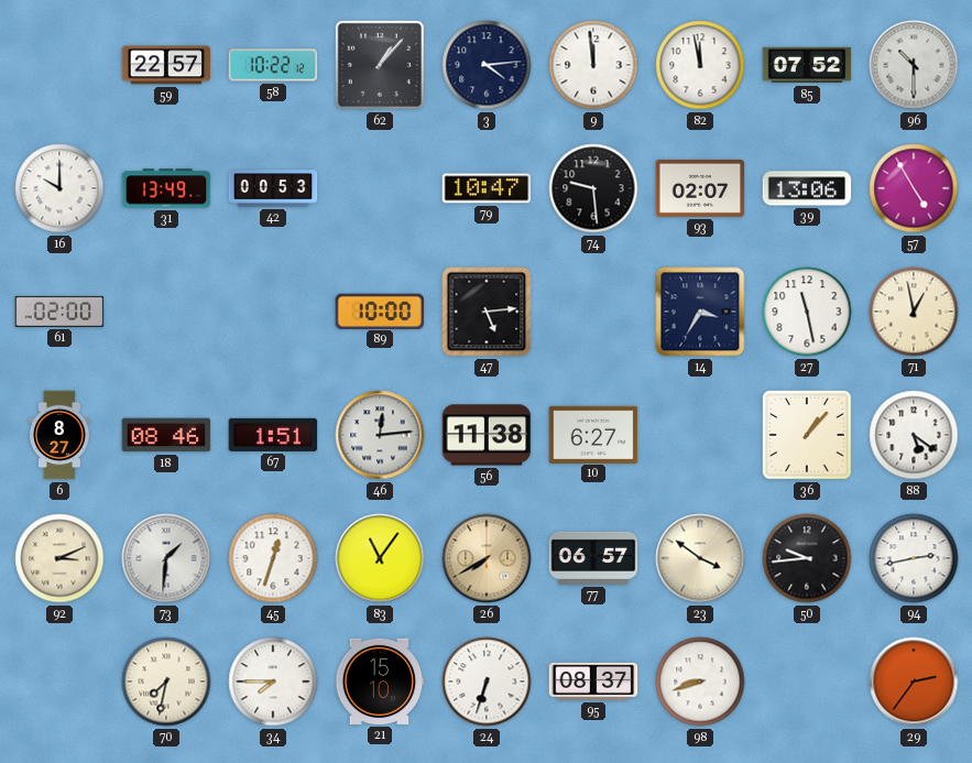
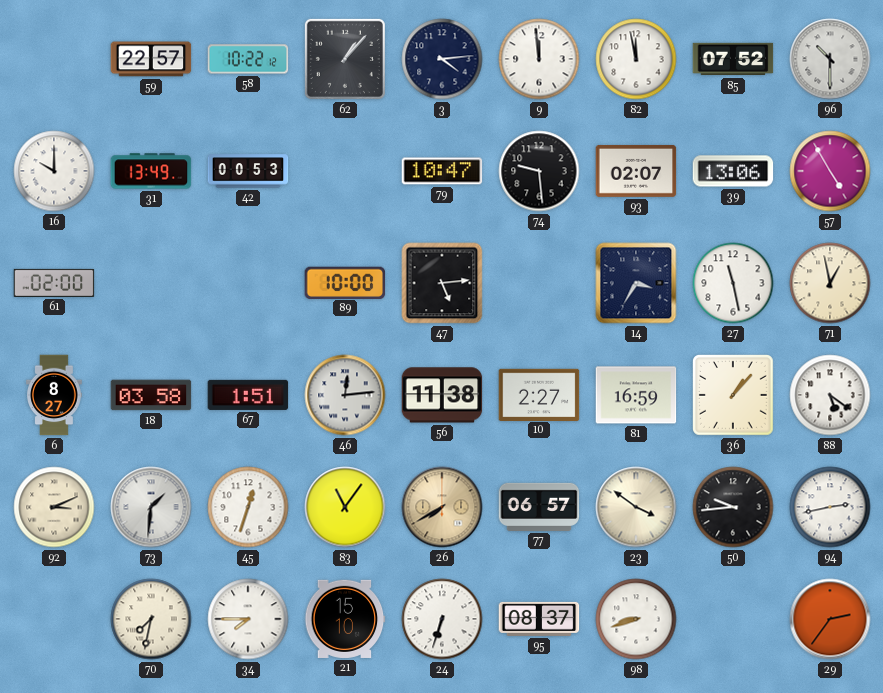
18: 08:46 -> 03:58
10: 6:27 -> 2:27
81: none -> 16:59
